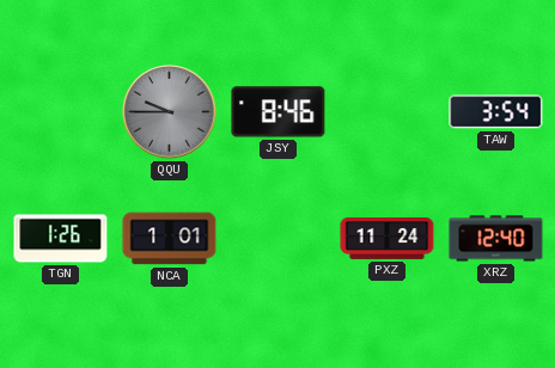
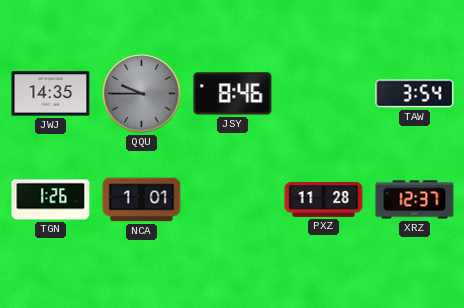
JWJ: none -> 14:35
PXZ: 11:24 -> 11:28
XRZ: 12:40 -> 12:37
